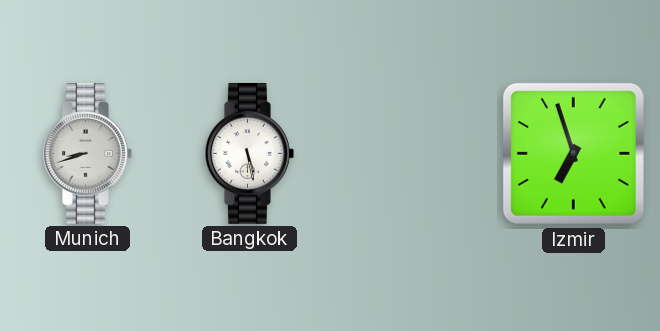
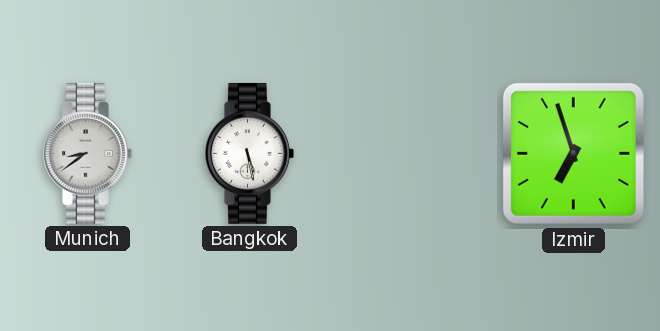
Munich: 8:42 -> 8:39
